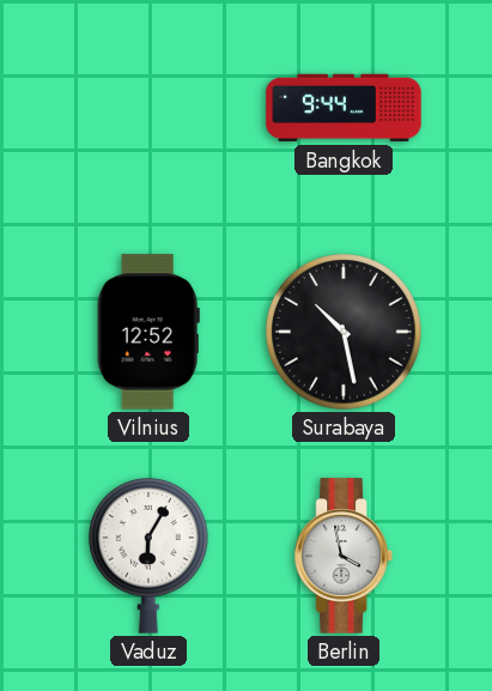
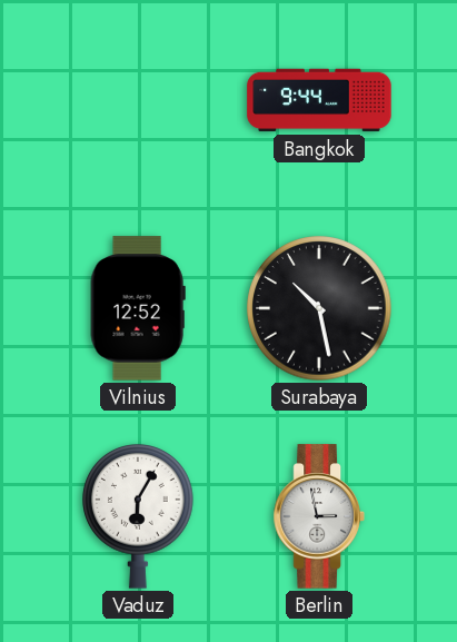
Berlin: 3:58 -> 2:58
